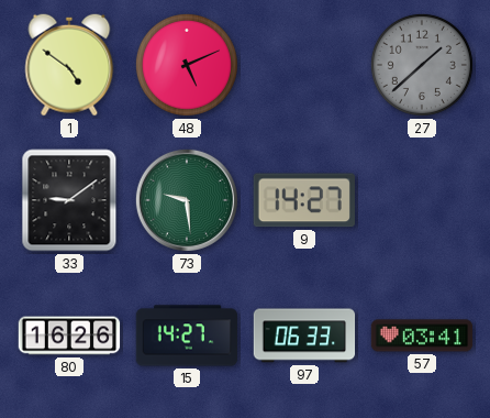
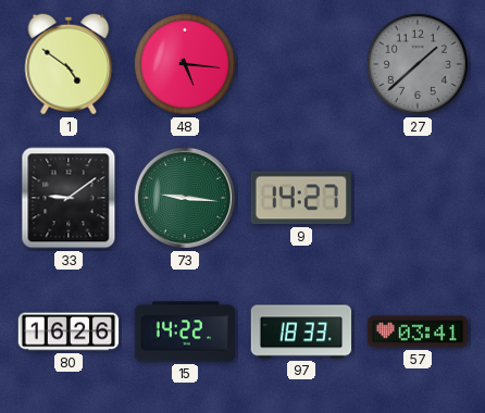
48: 5:11 -> 5:16
73: 9:29 -> 9:16
15: 14:27 -> 14:22
97: 06:33 -> 18:33
